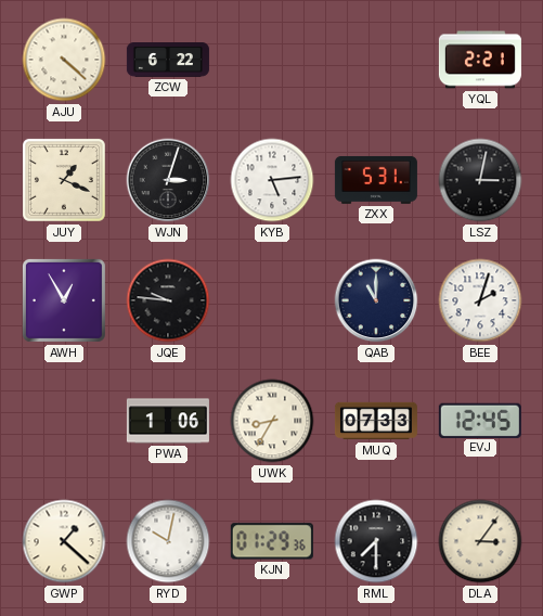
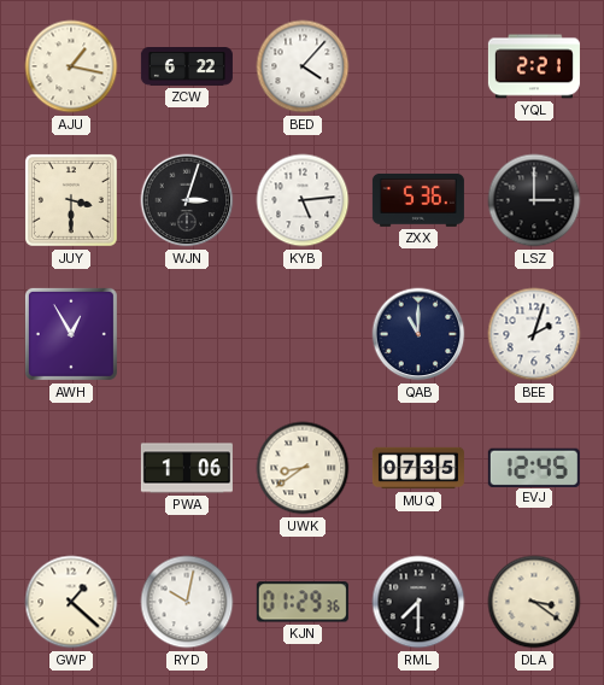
AJU: 4:22 -> 1:17
BED: none -> 4:07
JUY: 1:19 -> 3:30
ZXX: 5:31 -> 5:36
LSZ: 3:02 -> 3:00
JQE: 9:46 -> none
UWK: 8:35 -> 8:39
MUQ: 07:33 -> 07:35
DLA: 3:06 -> 3:21
